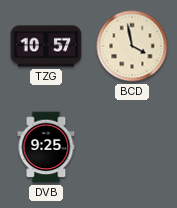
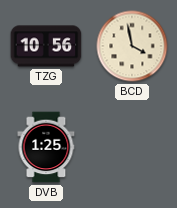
TZG: 10:57 -> 10:56
DVB: 9:25 -> 1:25
